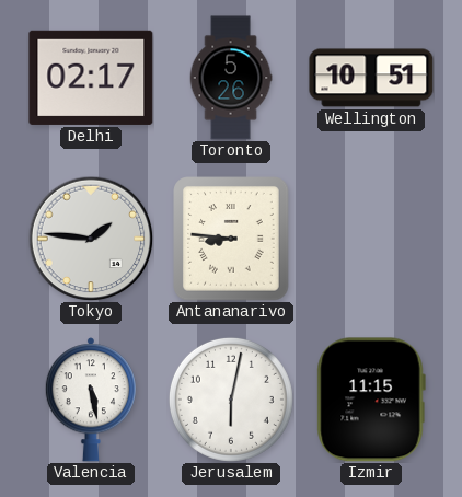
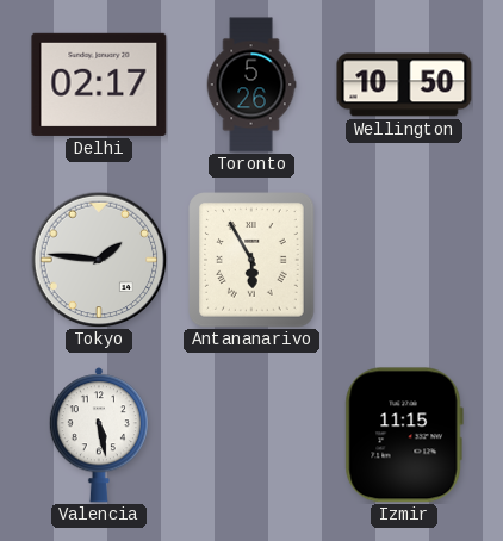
Wellington: 10:51 -> 10:50
Antananarivo: 8:46 -> 5:55
Jerusalem: 6:02 -> none
